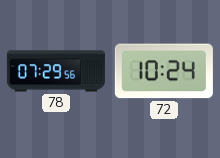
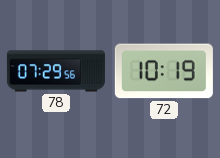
72: 10:24 -> 10:19
